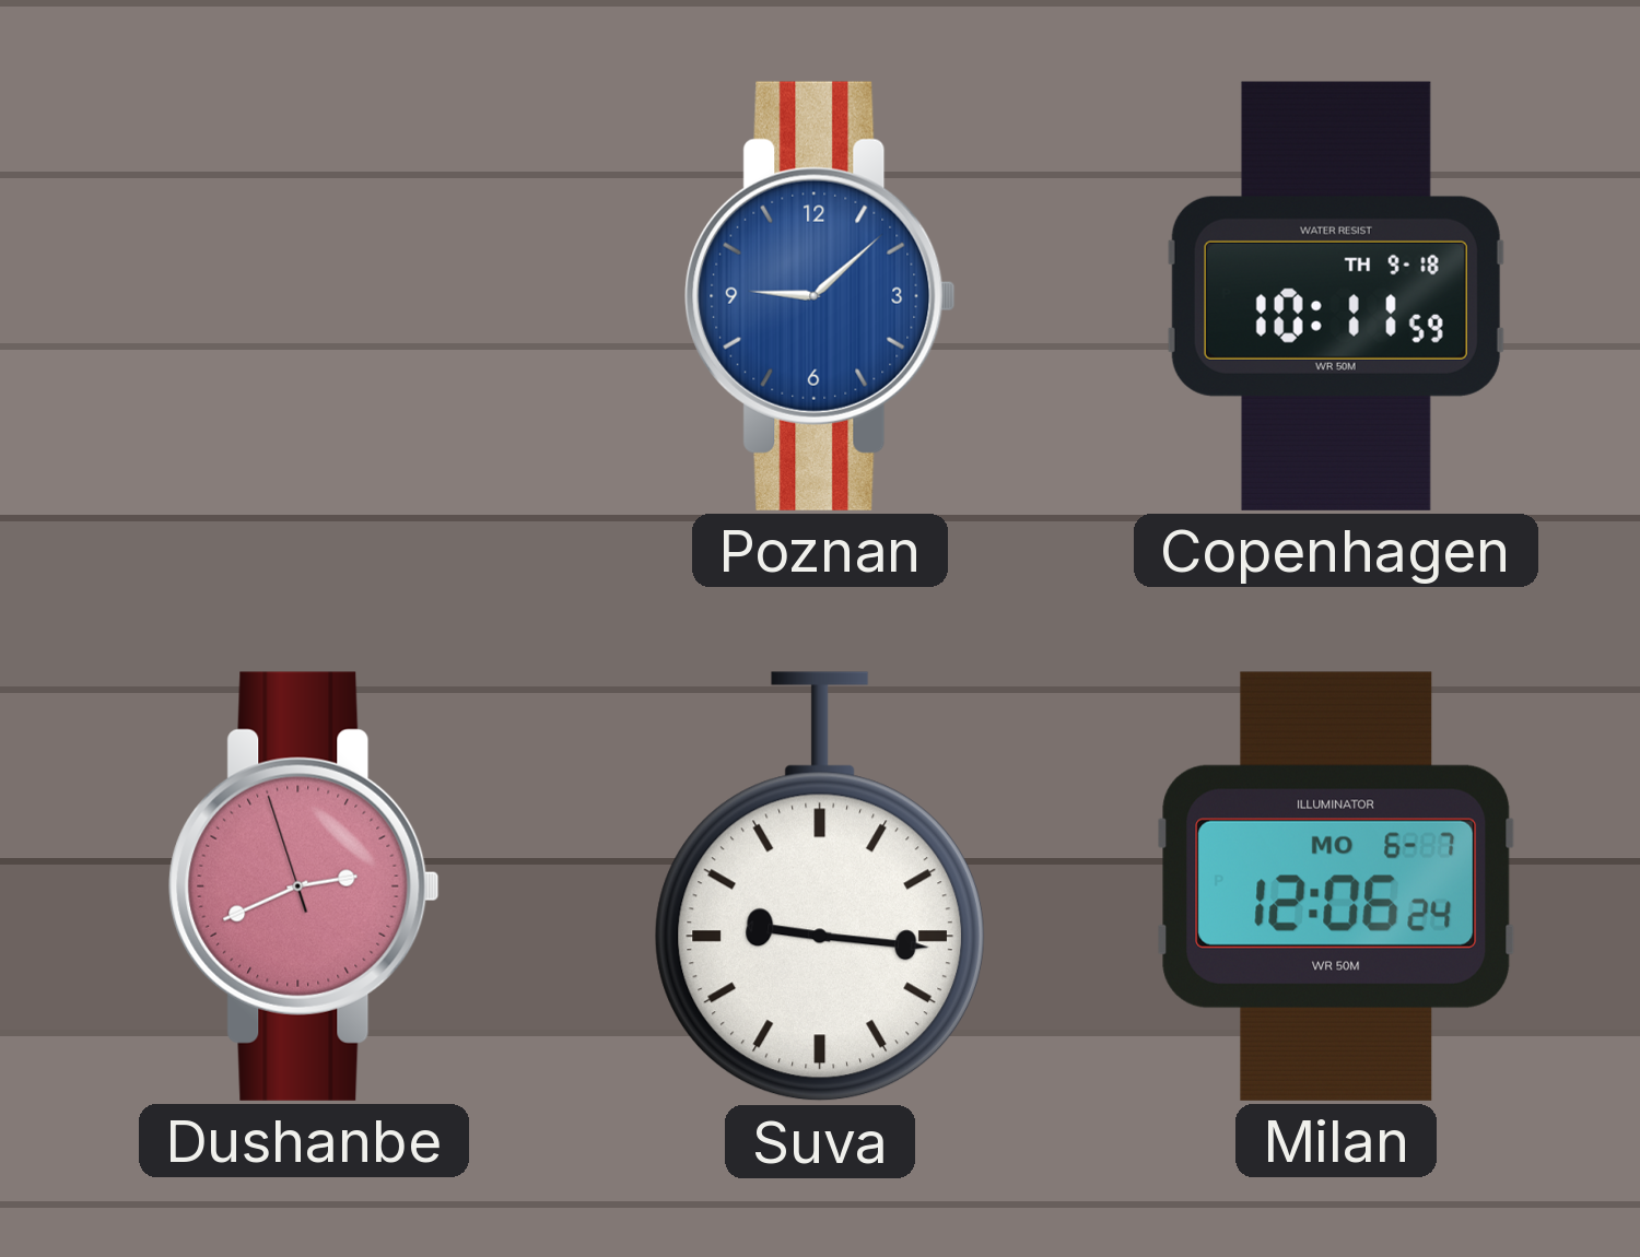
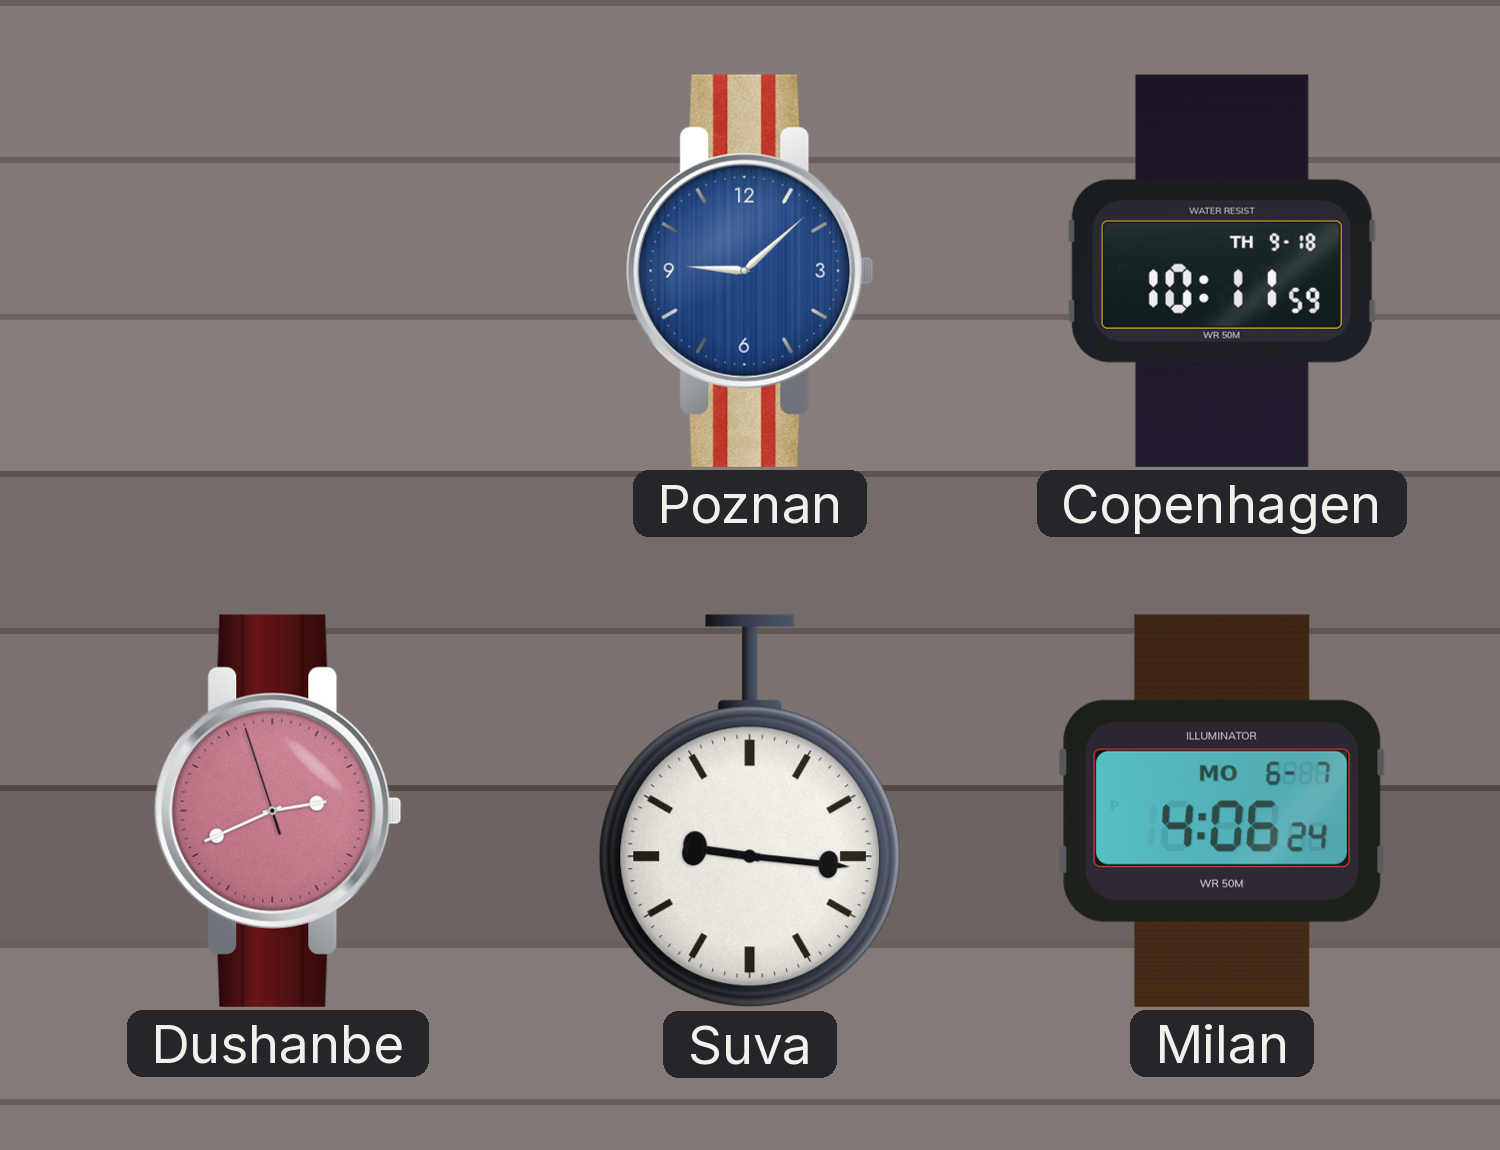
Milan: 12:06 -> 4:06
